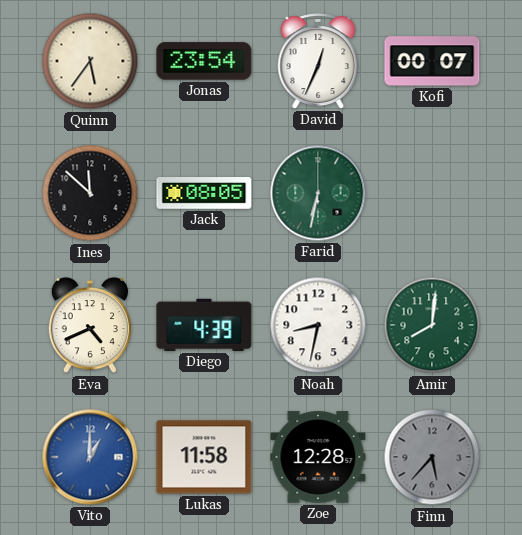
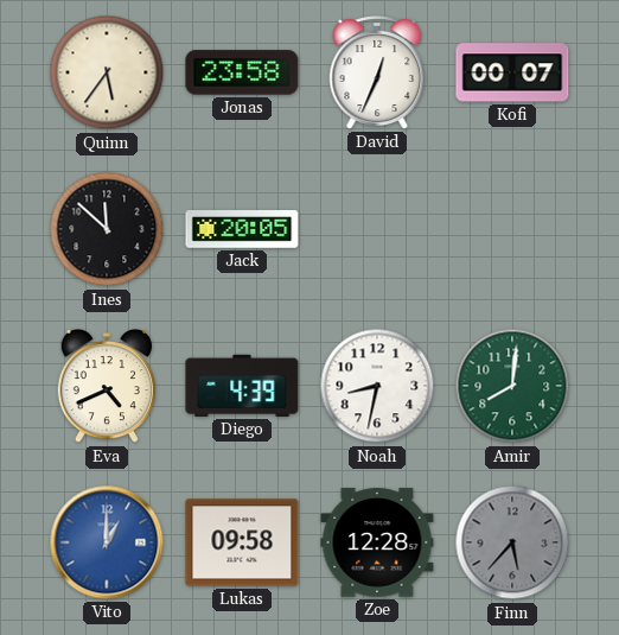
Jonas: 23:54 -> 23:58
Jack: 08:05 -> 20:05
Farid: 6:32 -> none
Lukas: 11:58 -> 09:58
